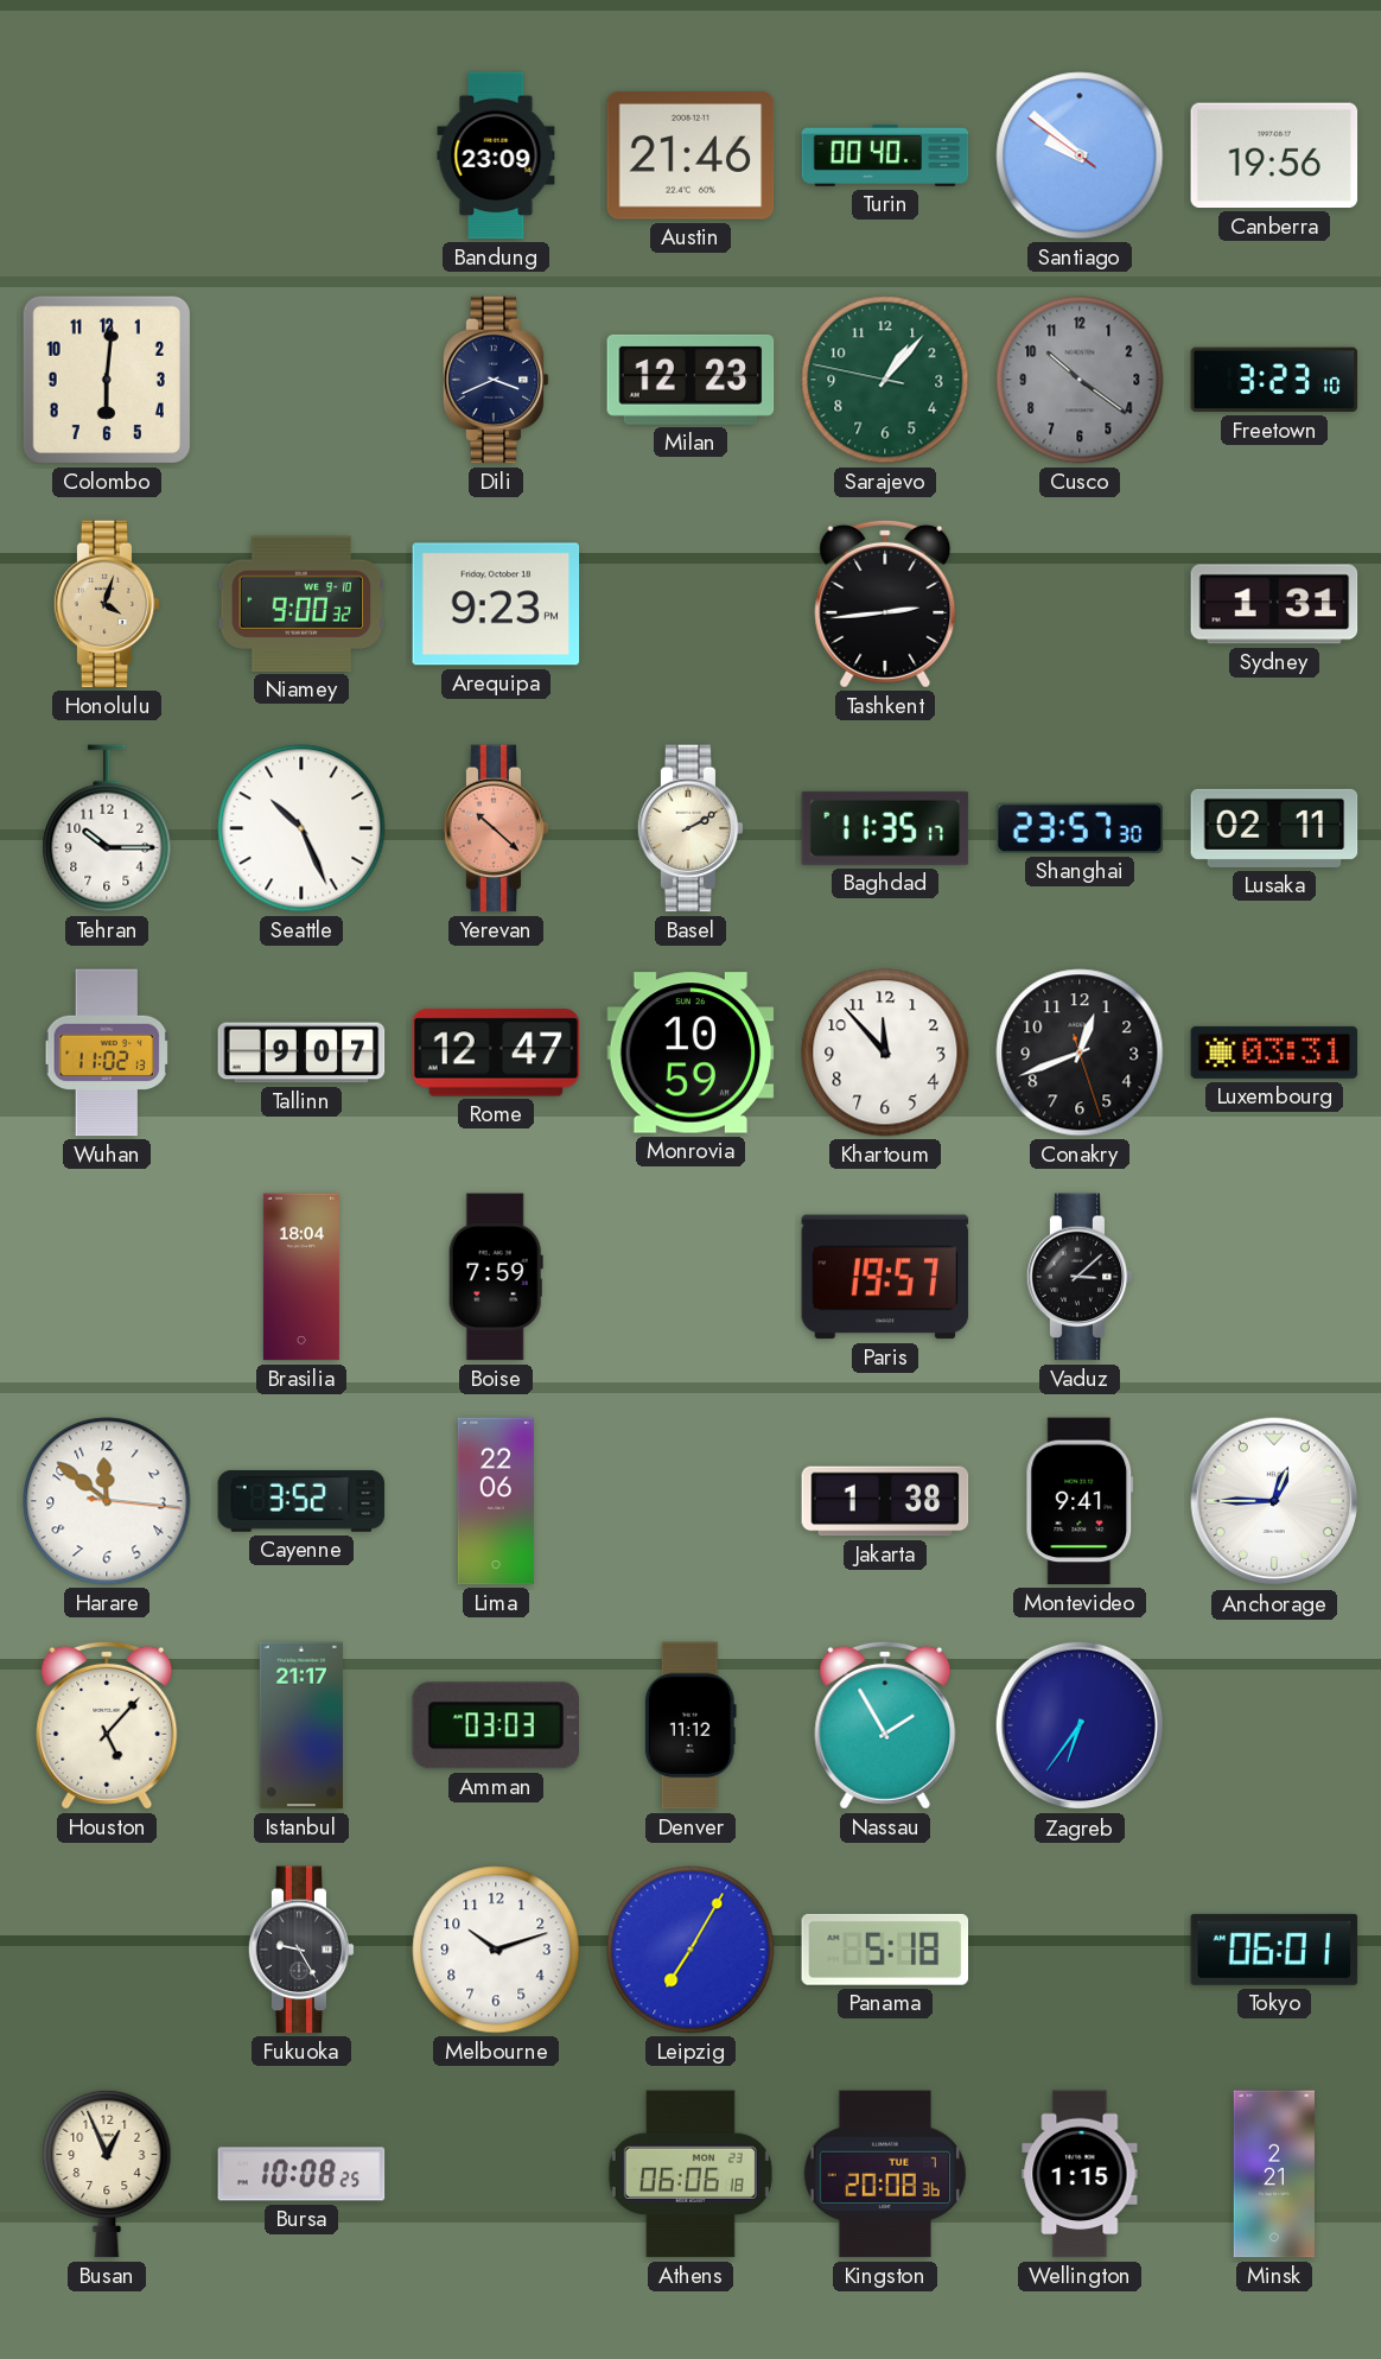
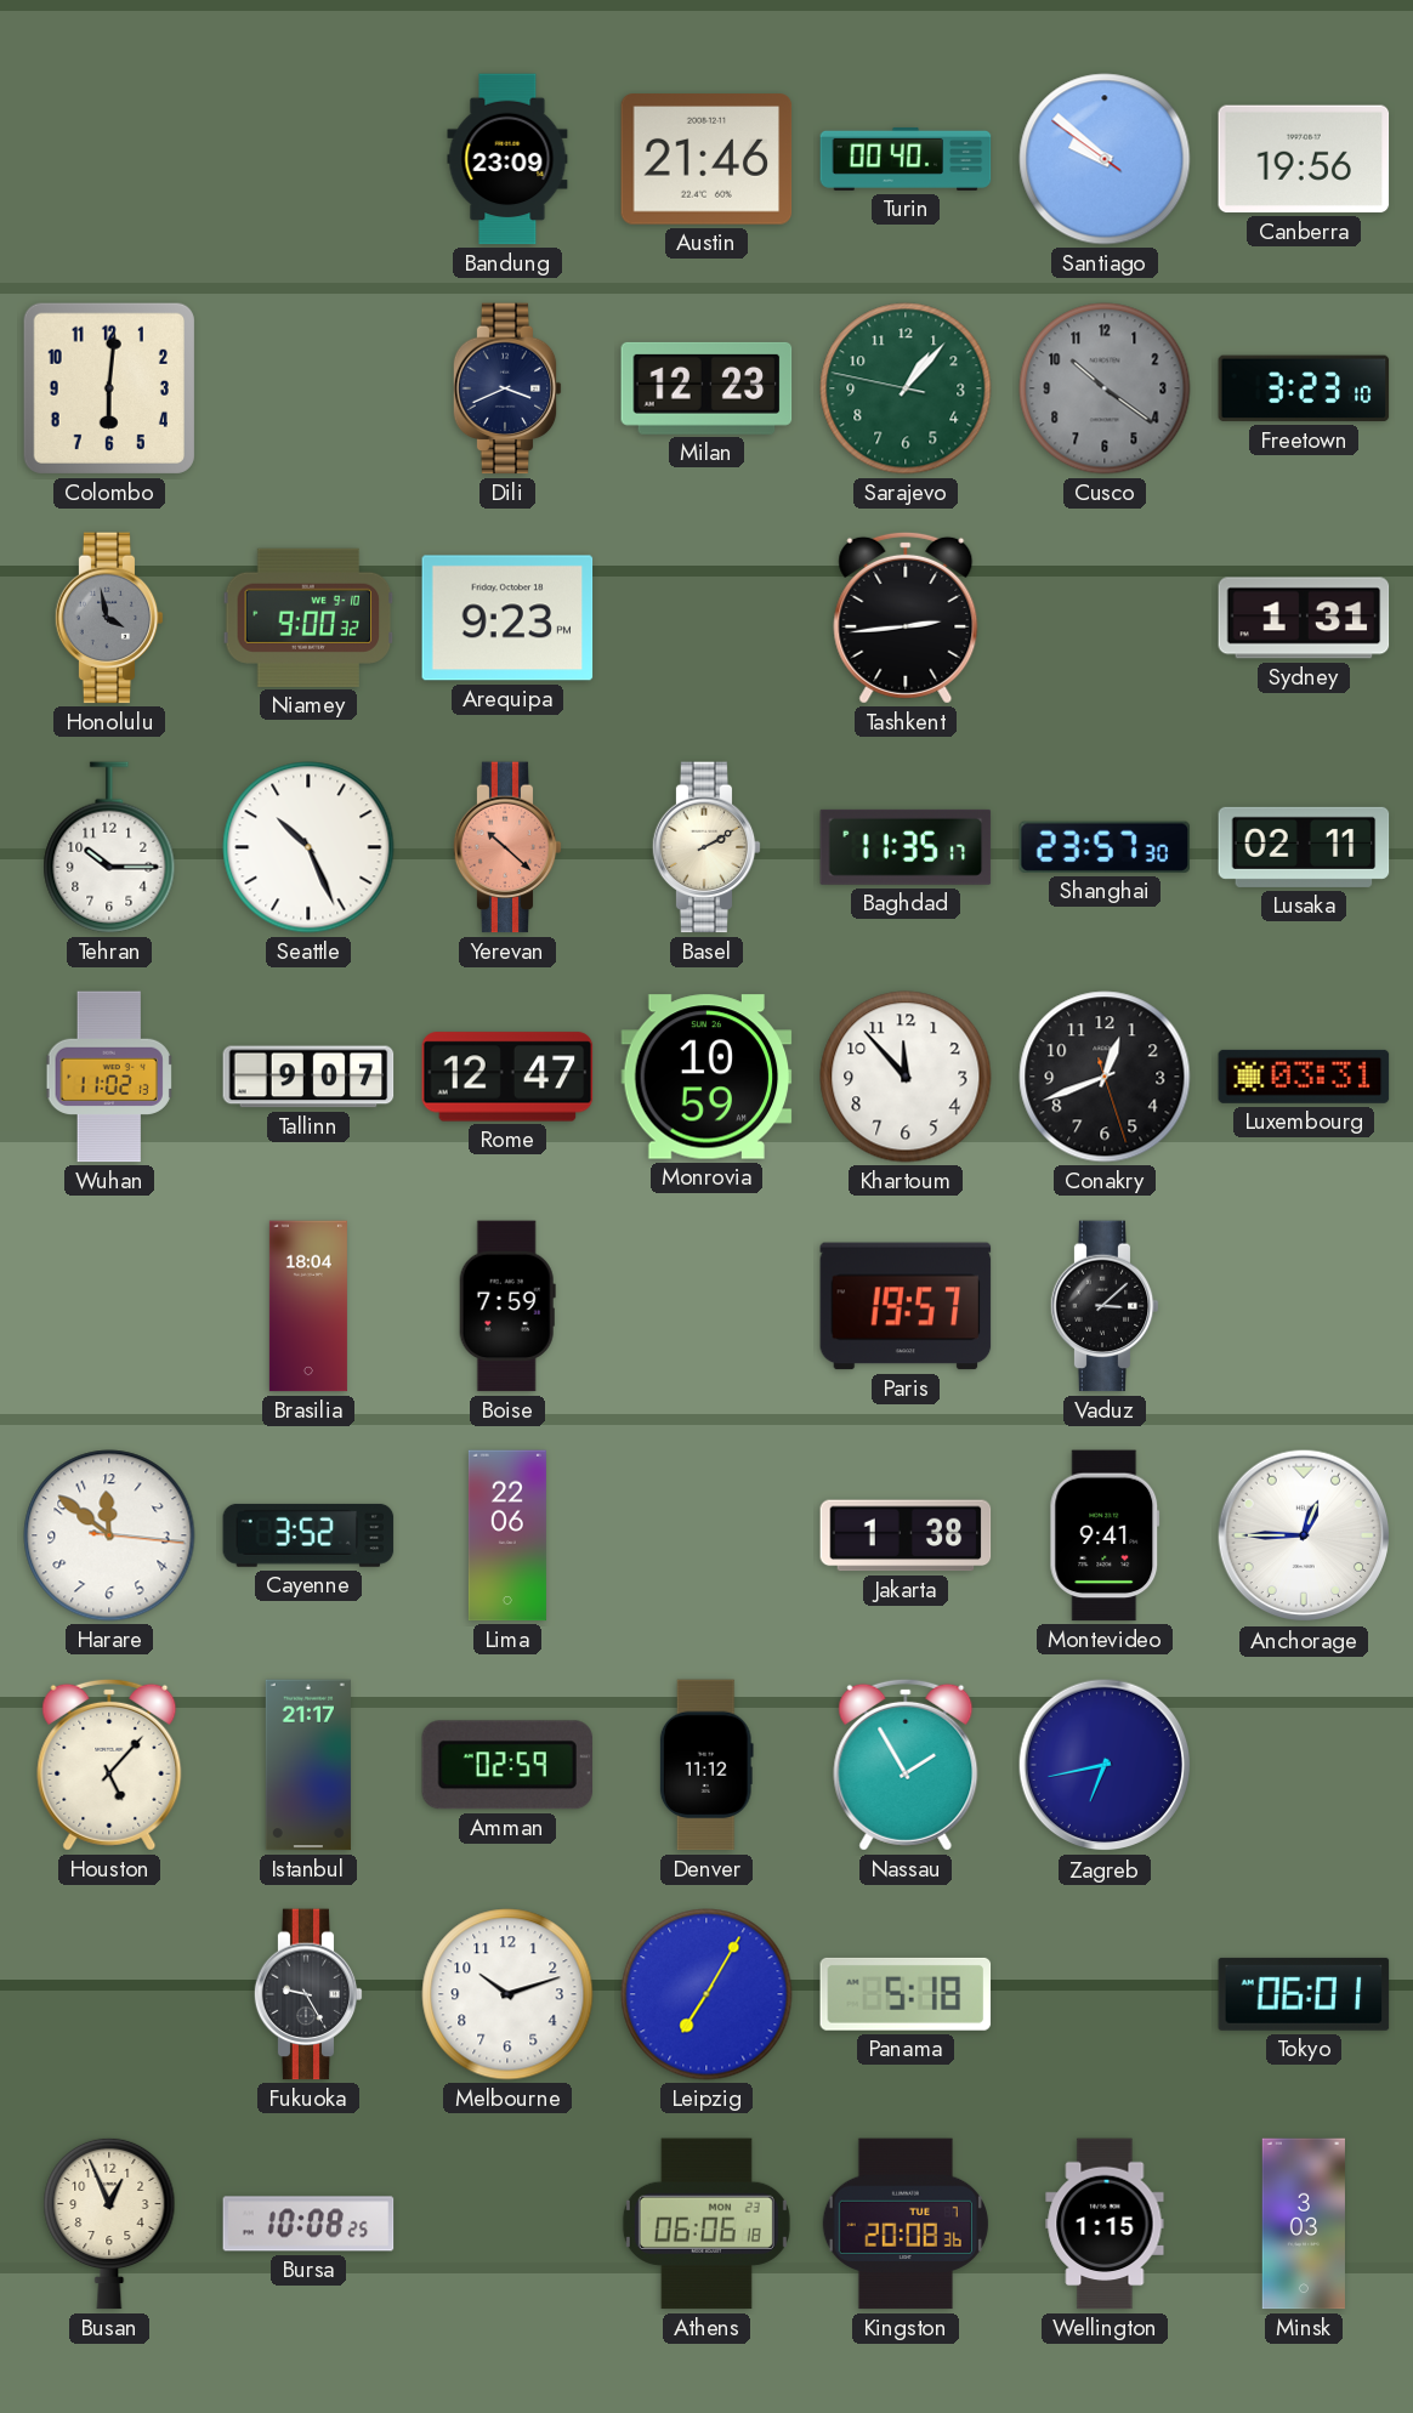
Honolulu: 4:03 -> 3:58
Honolulu dial: champagne -> grey
Amman: 03:03 -> 02:59
Zagreb: 6:36 -> 6:43
Minsk: 2:21 -> 3:03
